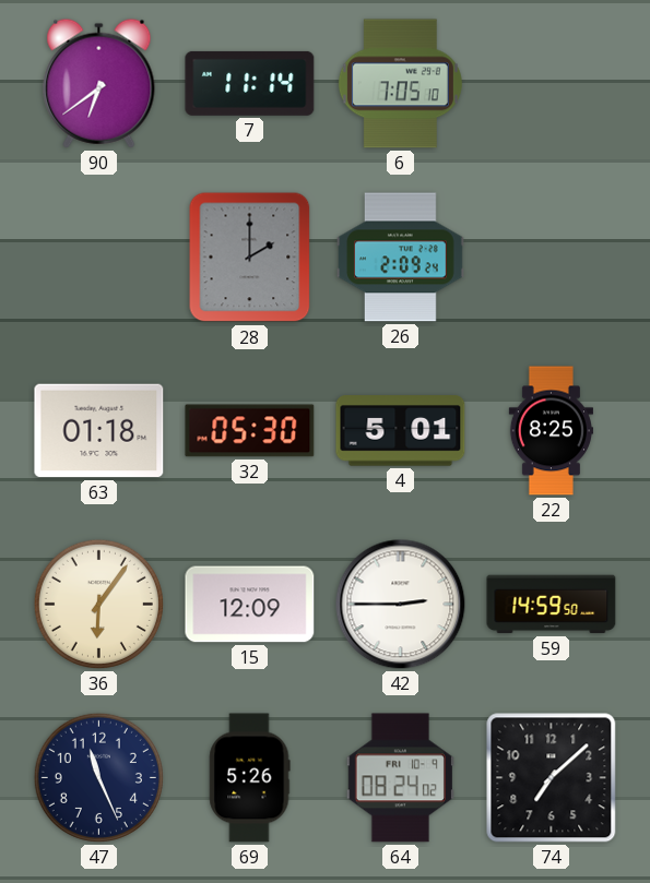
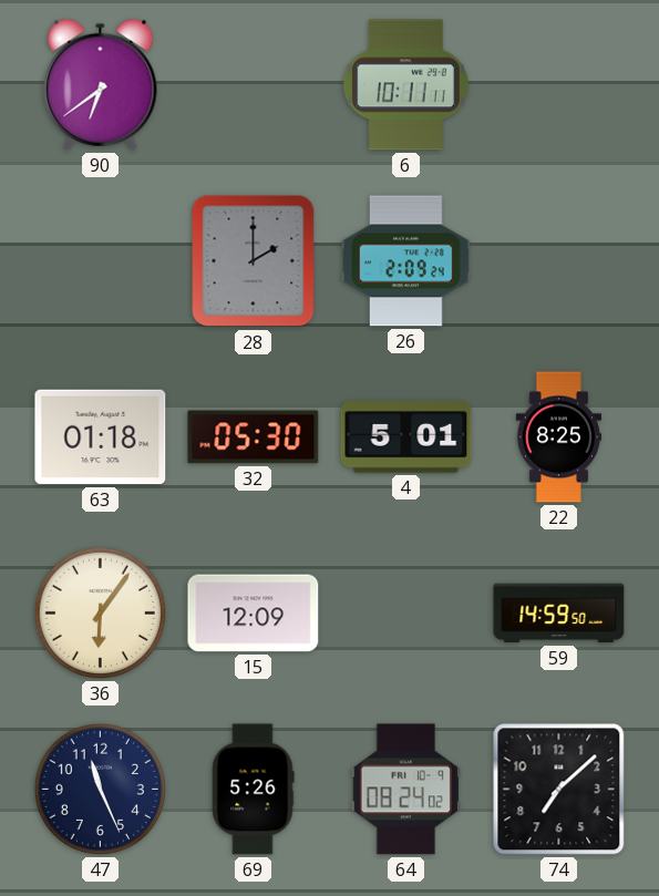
7: 11:14 -> none
6: 7:05 -> 10:11
42: 2:45 -> none
